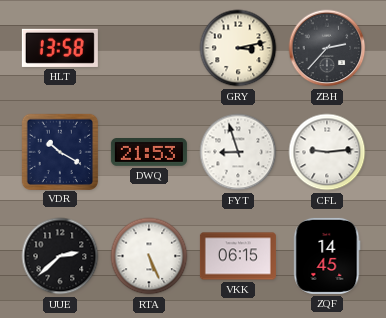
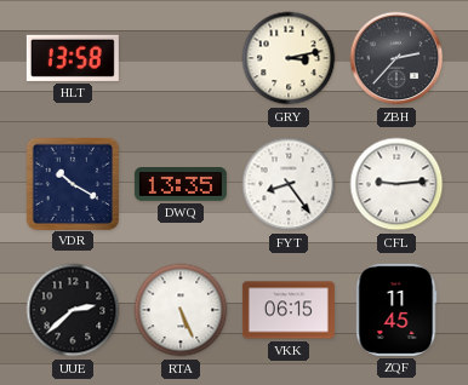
DWQ: 21:53 -> 13:35
FYT: 8:57 -> 8:24
ZQF: 14:45 -> 11:45
